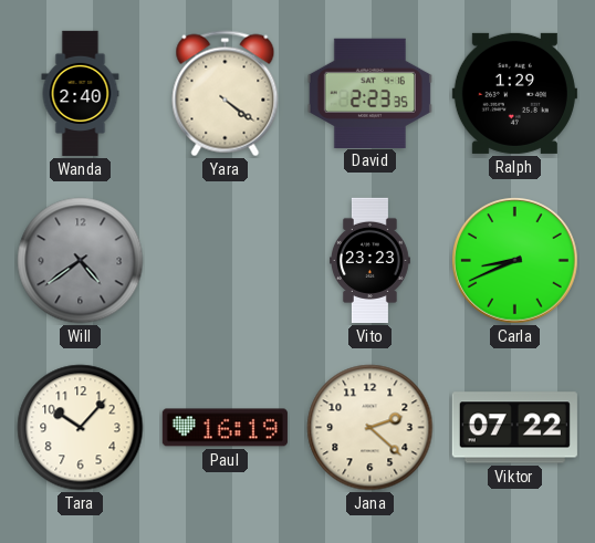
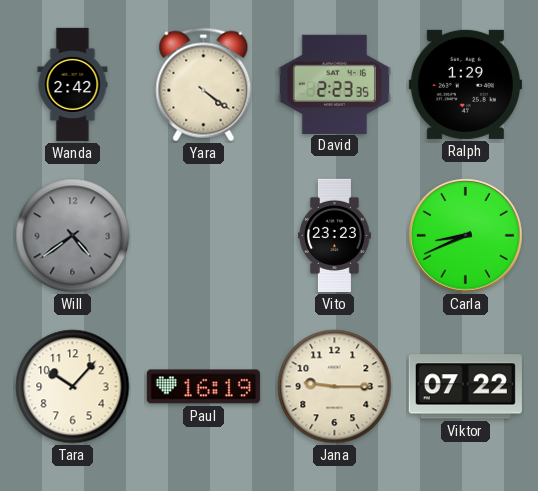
Wanda: 2:40 -> 2:42
Jana: 2:22 -> 9:15
